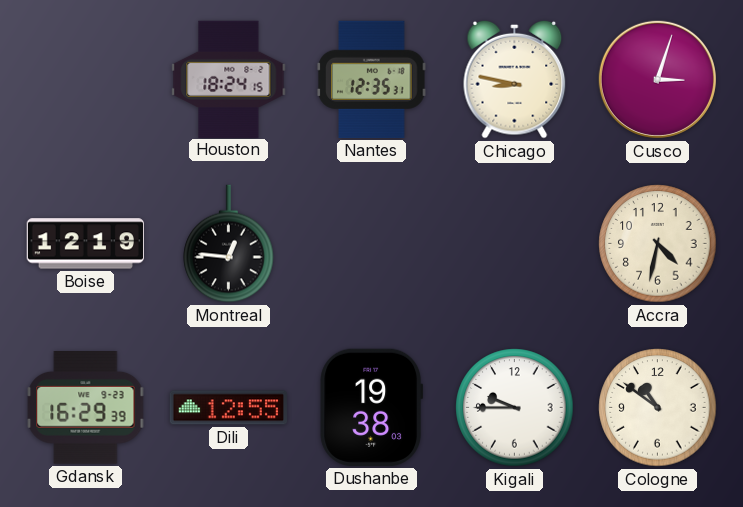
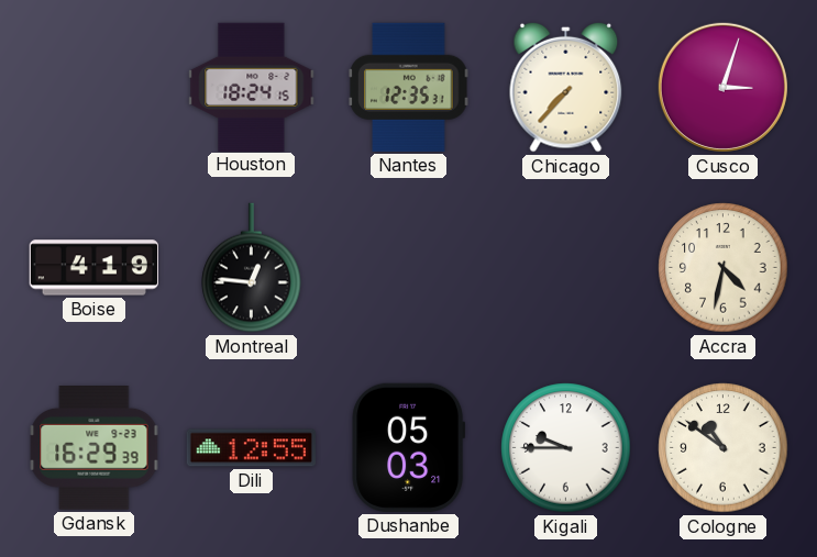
Chicago: 8:47 -> 7:37
Boise: 12:19 -> 4:19
Dushanbe: 19:38 -> 05:03
